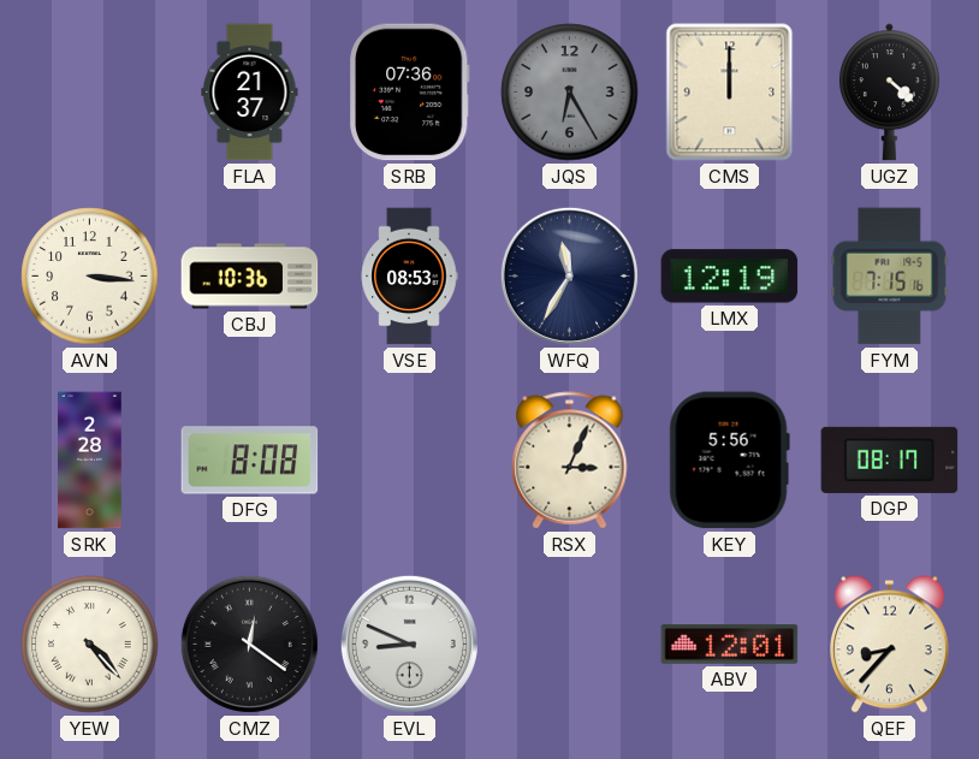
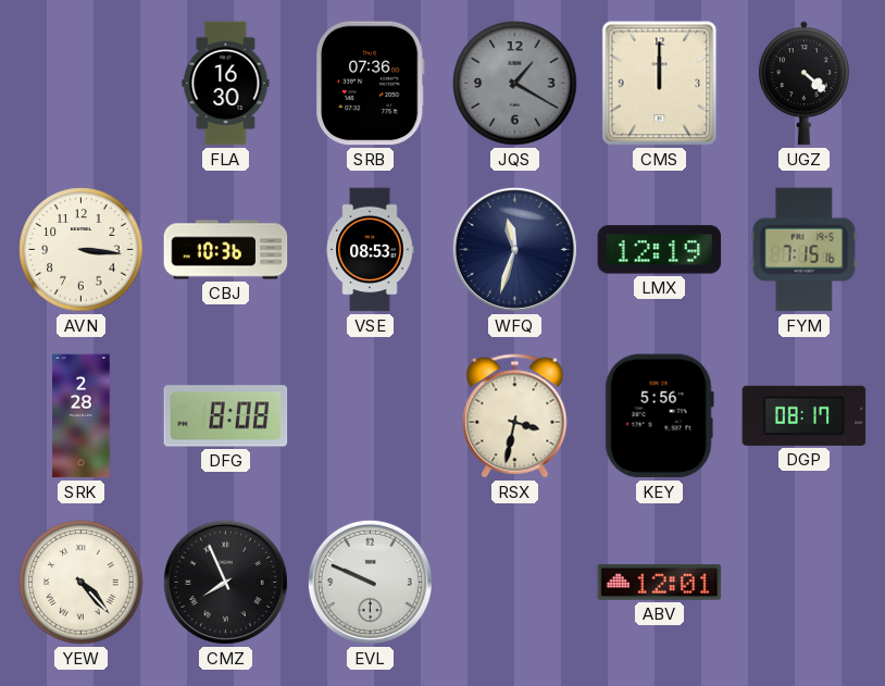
FLA: 21:37 -> 16:30
JQS: 6:25 -> 1:20
WFQ: 11:35 -> 11:33
RSX: 3:04 -> 3:32
CMZ: 12:21 -> 7:56
EVL: 8:49 -> 9:49
QEF: 8:37 -> none
